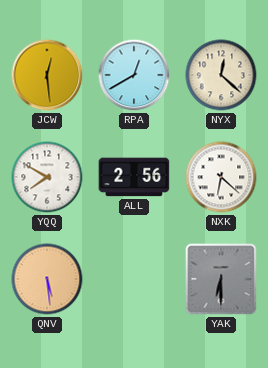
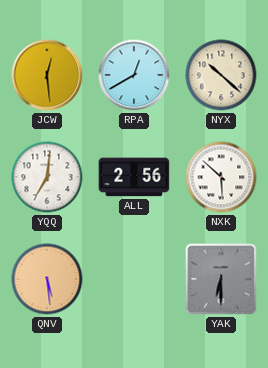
NYX: 12:22 -> 10:22
YQQ: 7:50 -> 7:01
NXK: 6:22 -> 5:52
